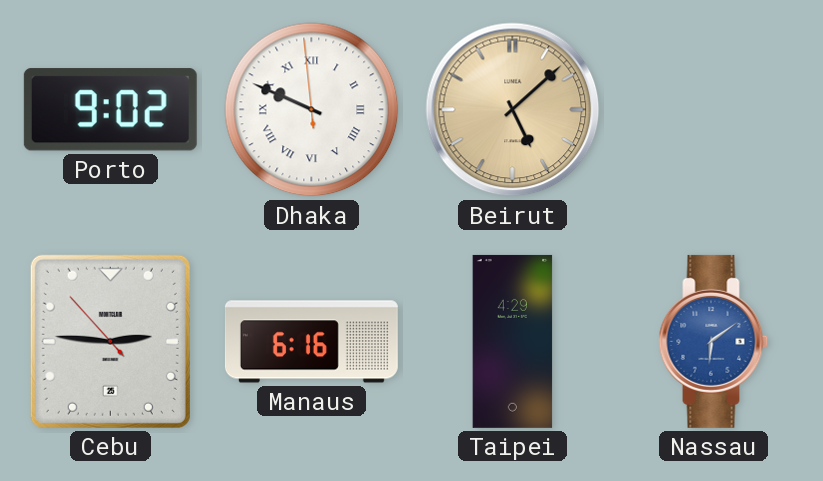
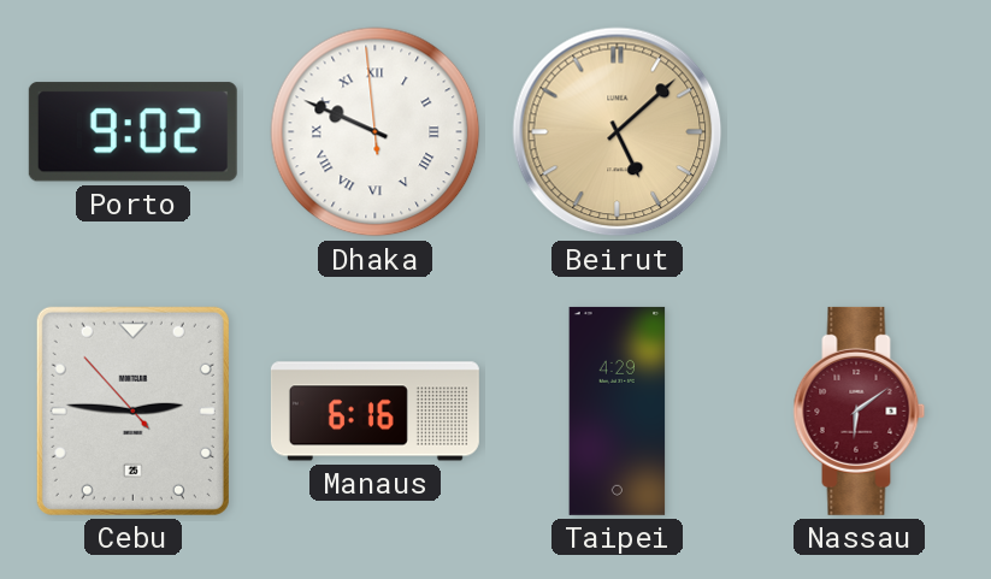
Nassau dial: blue -> burgundy
